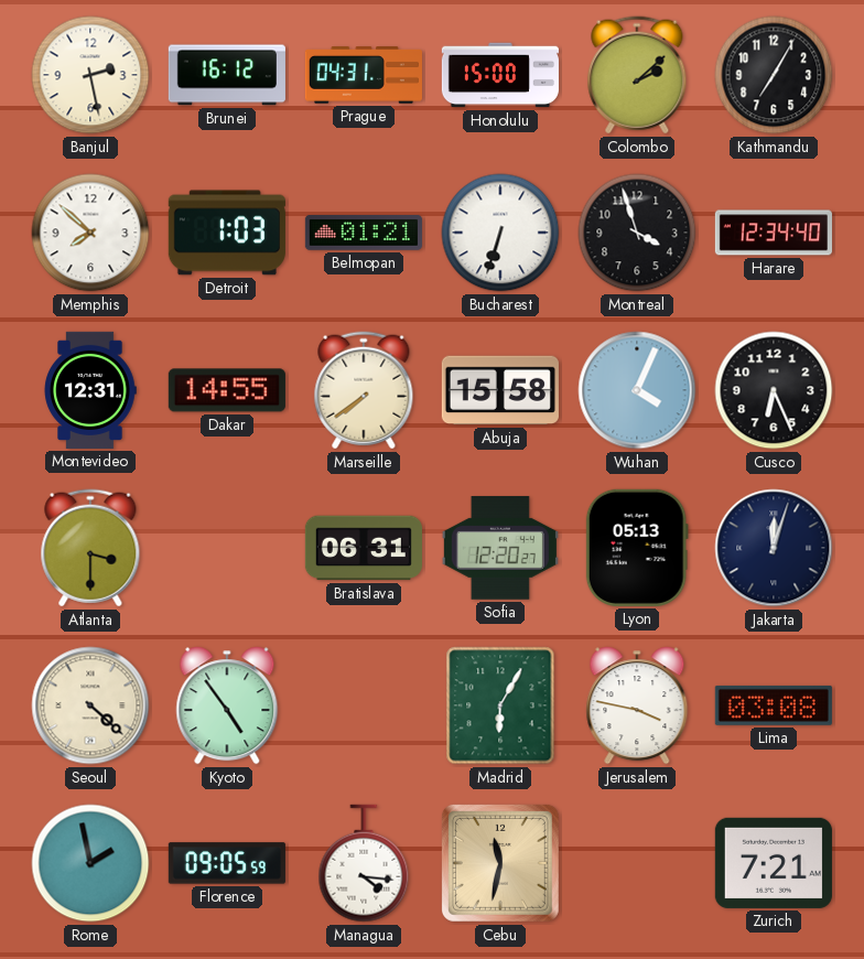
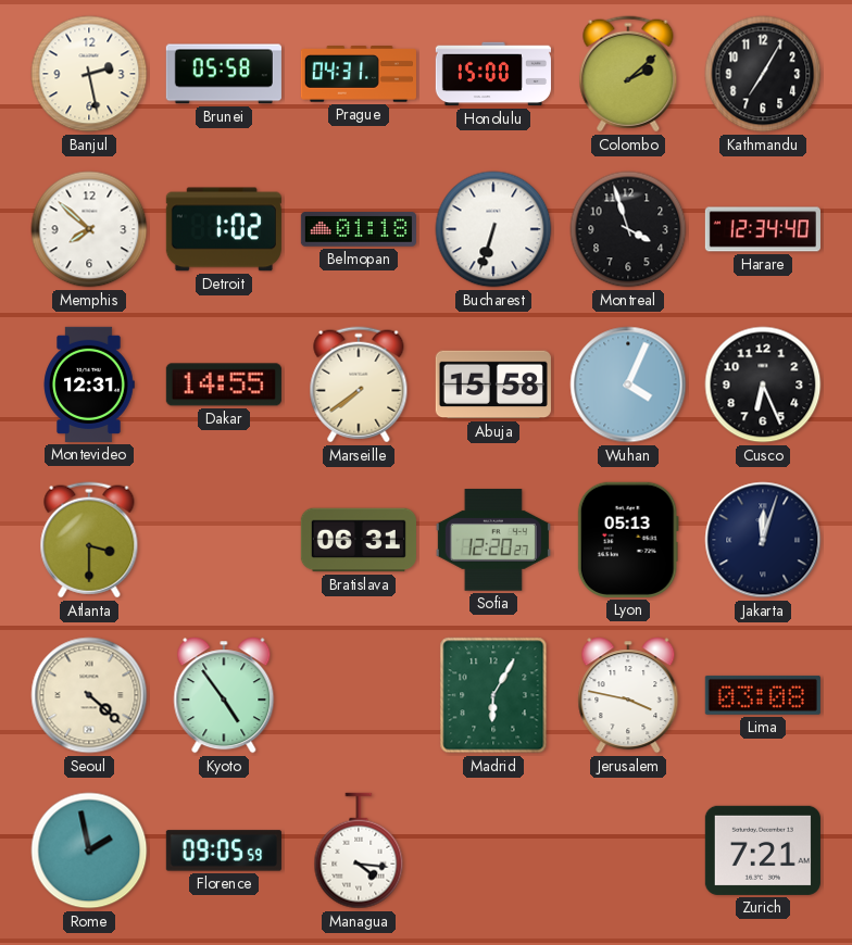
Brunei: 16:12 -> 05:58
Detroit: 1:03 -> 1:02
Belmopan: 01:21 -> 01:18
Cebu: 11:32 -> none
